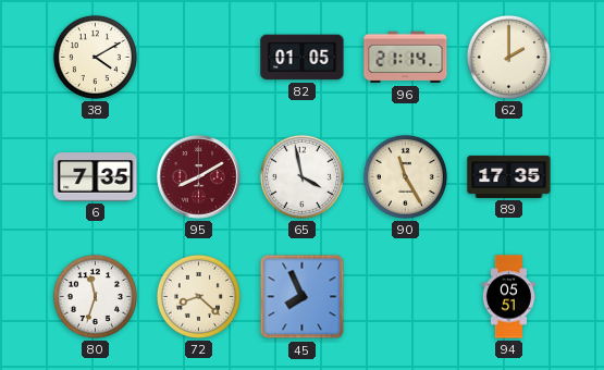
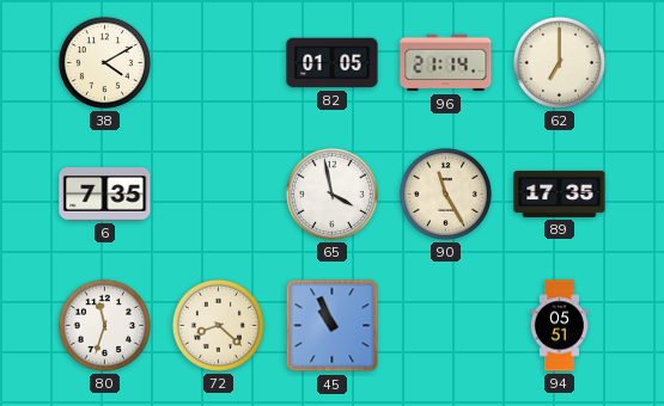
62: 2:00 -> 7:00
95: 8:10 -> none
45: 7:56 -> 10:56
